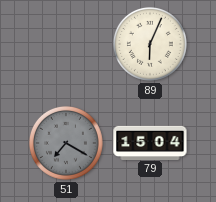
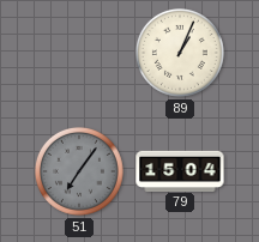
89: 6:04 -> 1:04
51: 7:20 -> 7:06
